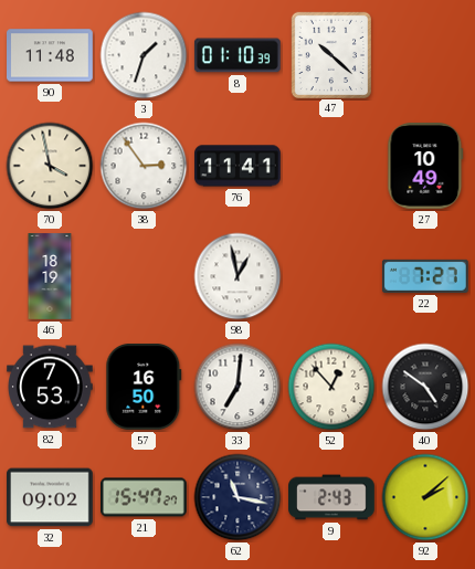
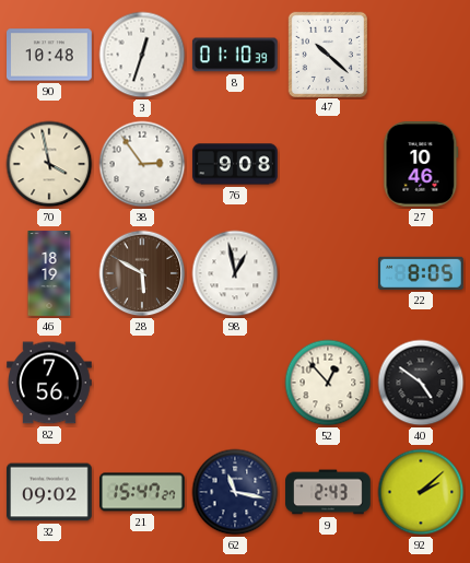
90: 11:48 -> 10:48
3: 1:33 -> 12:33
76: 11:41 -> 9:08
27: 10:49 -> 10:46
28: none -> 5:50
22: 7:27 -> 8:05
82: 7:53 -> 7:56
57: 16:50 -> none
33: 7:01 -> none
